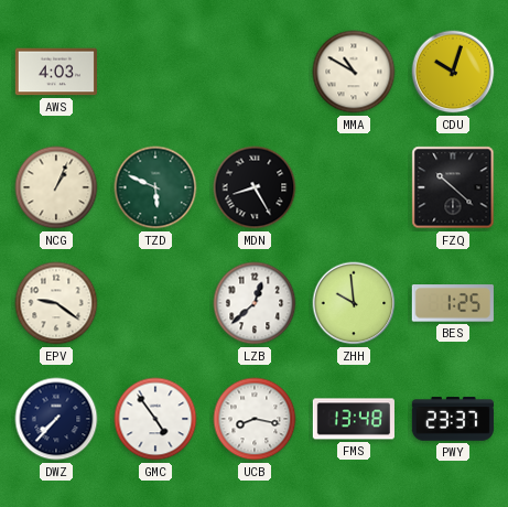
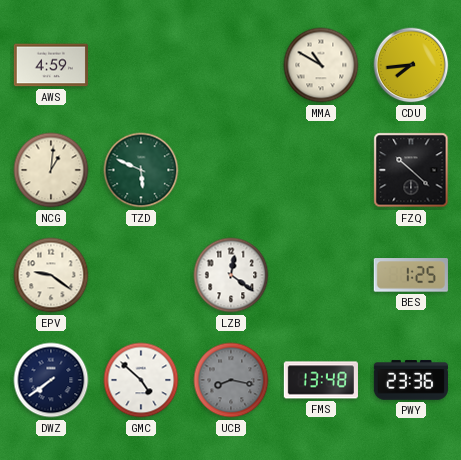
AWS: 4:03 -> 4:59
CDU: 10:03 -> 7:44
NCG: 1:04 -> 1:01
MDN: 8:25 -> none
LZB: 12:38 -> 12:21
ZHH: 9:59 -> none
DWZ: 7:37 -> 7:39
GMC: 4:54 -> 4:52
UCB dial: white -> grey
PWY: 23:37 -> 23:36
